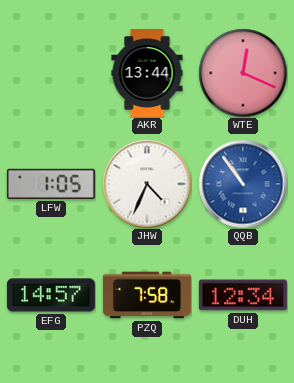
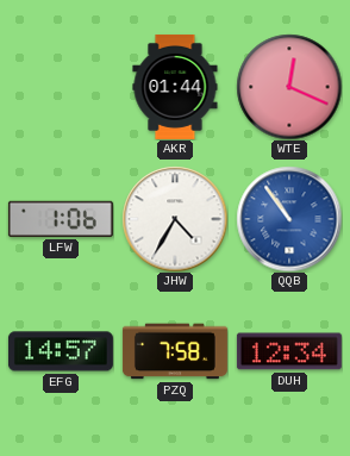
AKR: 13:44 -> 01:44
LFW: 1:05 -> 1:06
JHW: 4:34 -> 4:35
